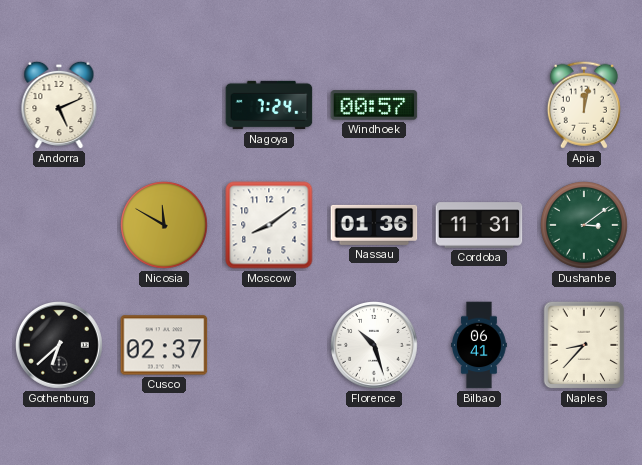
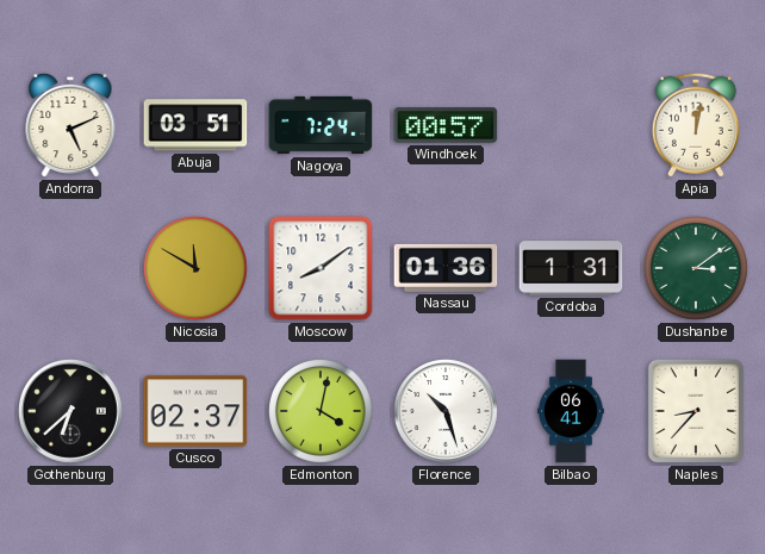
Abuja: none -> 03:51
Cordoba: 11:31 -> 1:31
Edmonton: none -> 4:02
